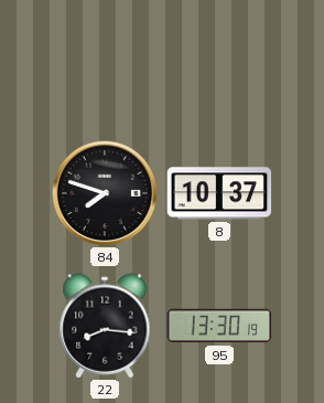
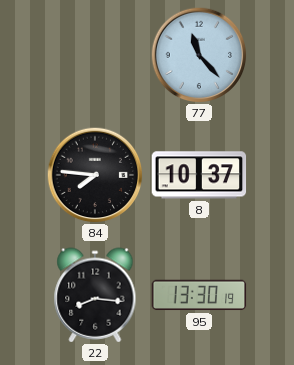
77: none -> 11:23
84: 7:48 -> 7:46
